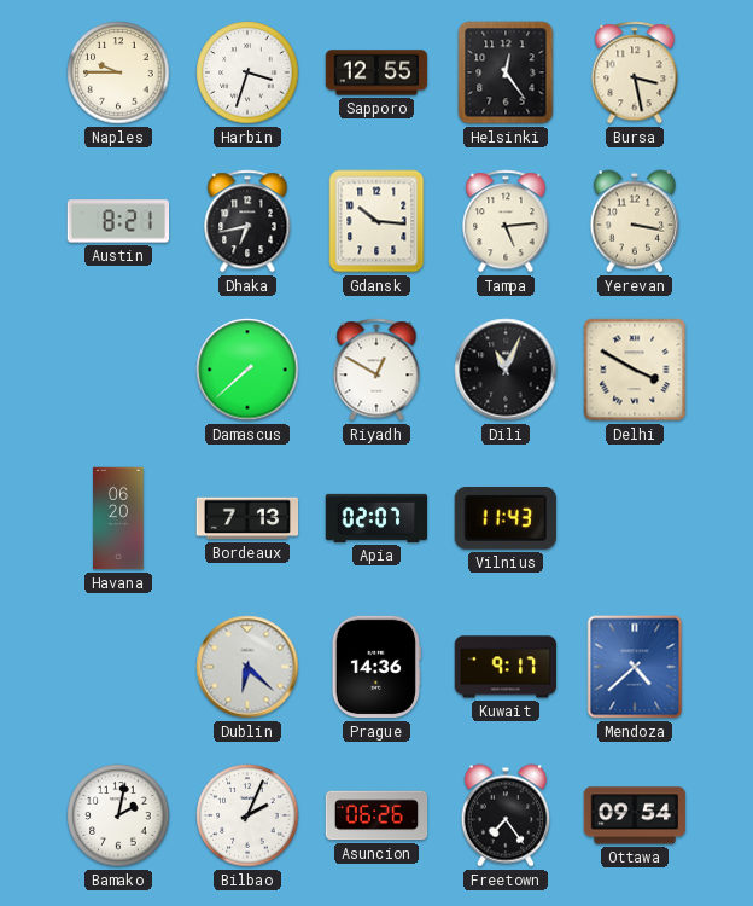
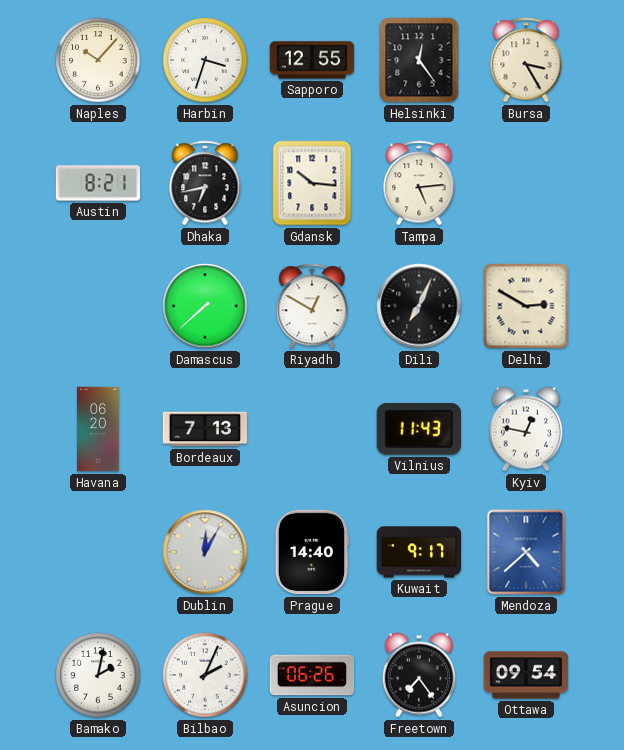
Naples: 9:45 -> 10:07
Bursa: 3:28 -> 3:25
Yerevan: 3:17 -> none
Dili: 11:04 -> 7:04
Delhi: 3:50 -> 2:50
Apia: 02:07 -> none
Kyiv: none -> 12:47
Dublin: 6:22 -> 12:05
Prague: 14:36 -> 14:40
